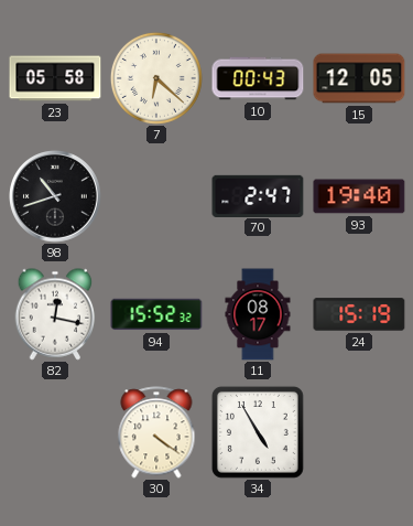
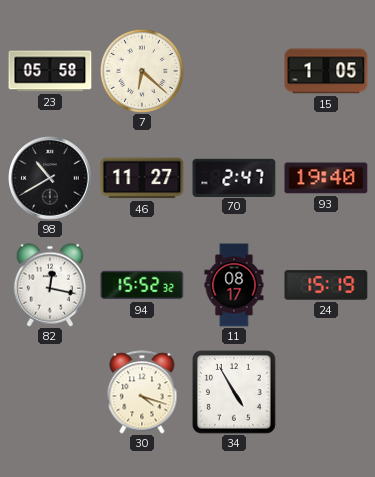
10: 00:43 -> none
15: 12:05 -> 1:05
98: 10:42 -> 10:40
46: none -> 11:27
30: 4:21 -> 4:18
